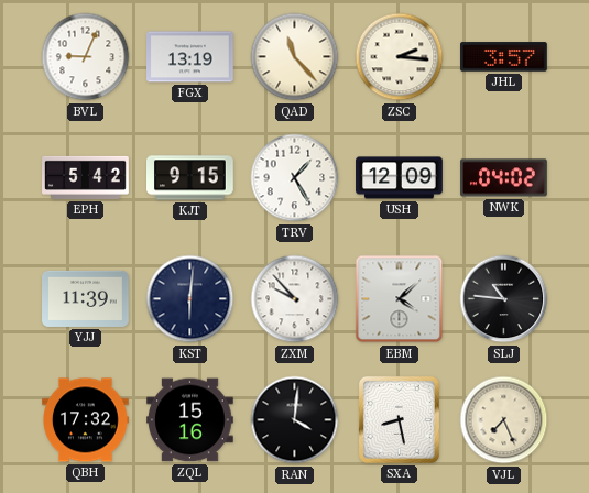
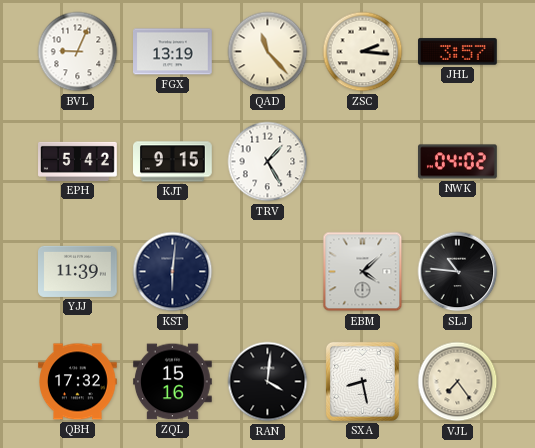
USH: 12:09 -> none
ZXM: 9:53 -> none
VJL: 7:26 -> 7:24
